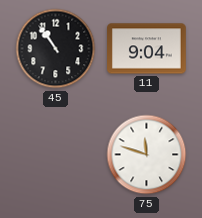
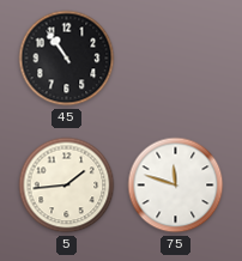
11: 9:04 -> none
5: none -> 1:44
